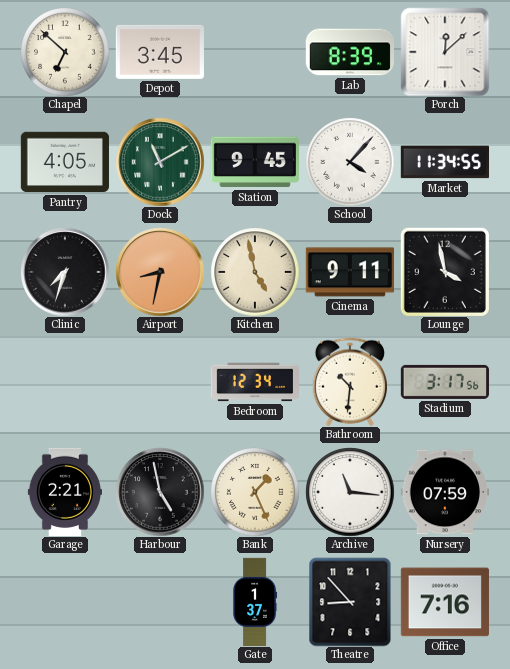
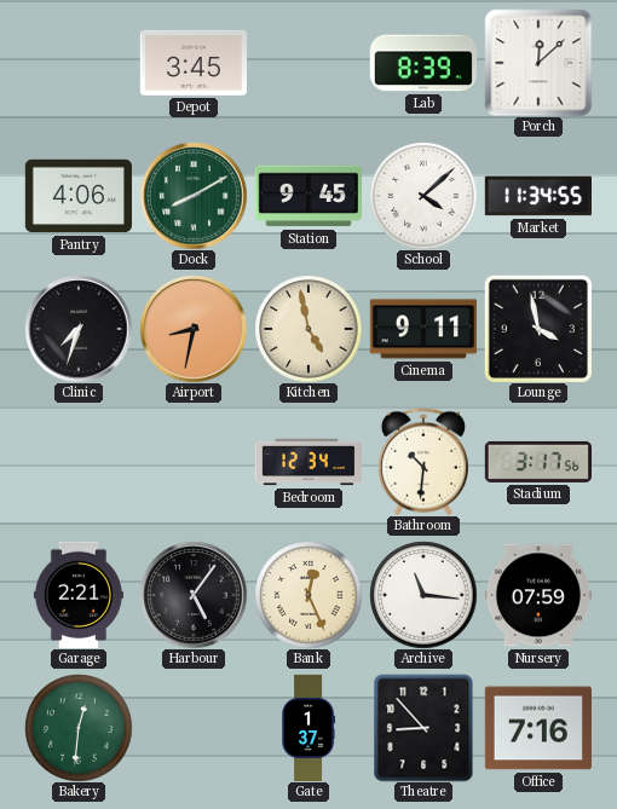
Chapel: 6:52 -> none
Pantry: 4:05 -> 4:06
Dock: 11:10 -> 8:10
School: 4:07 -> 4:08
Harbour: 4:58 -> 5:06
Bank: 1:26 -> 12:26
Bakery: none -> 12:31
